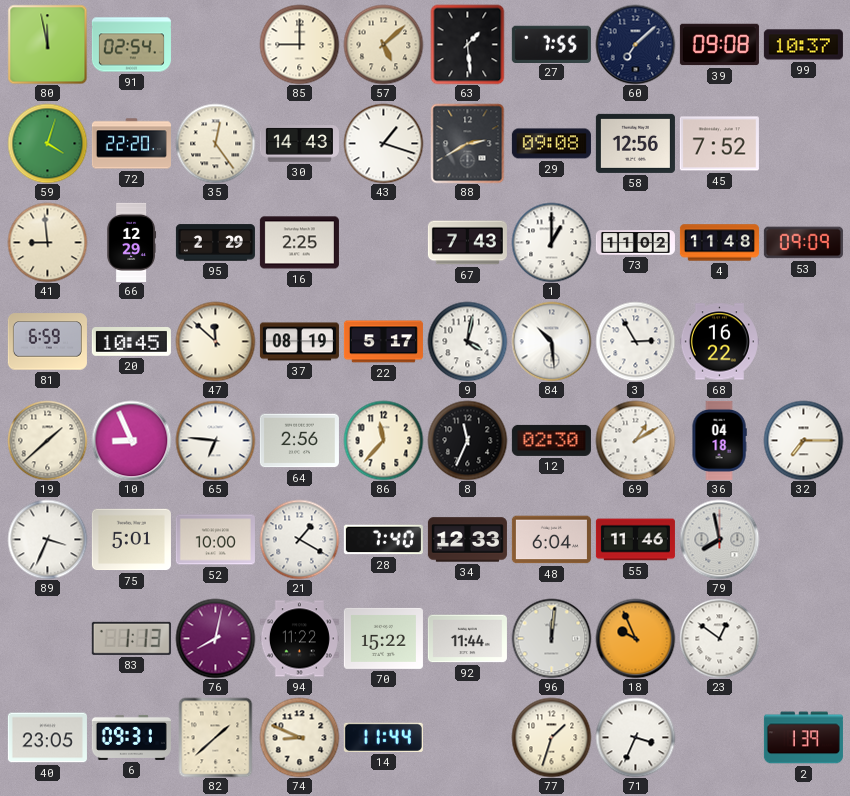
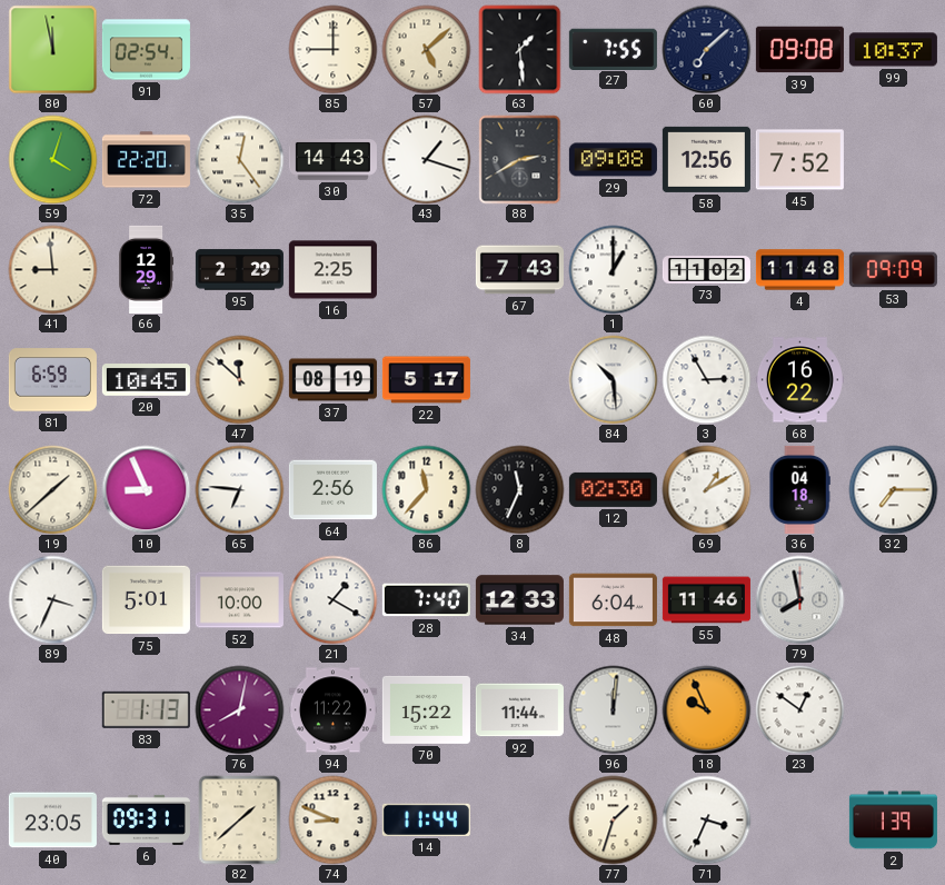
9: 4:02 -> none
